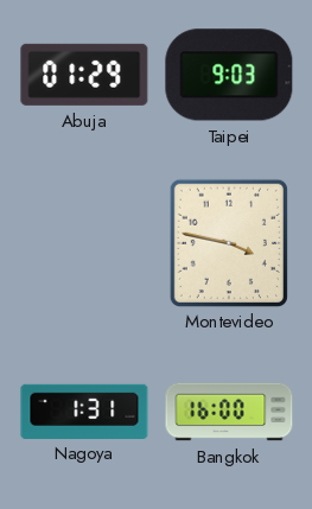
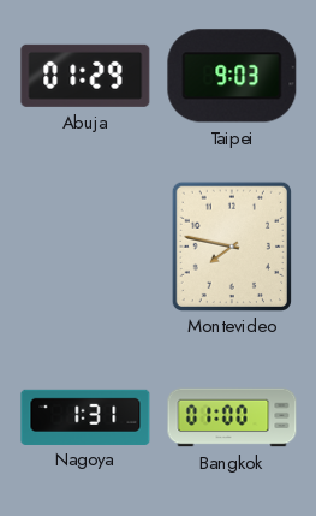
Montevideo: 3:47 -> 7:47
Bangkok: 16:00 -> 01:00
